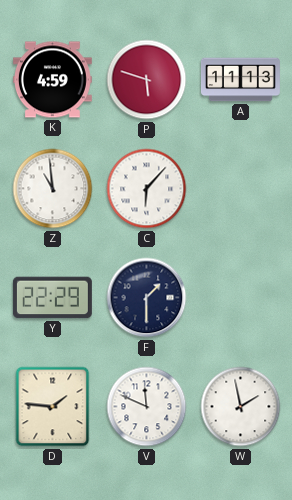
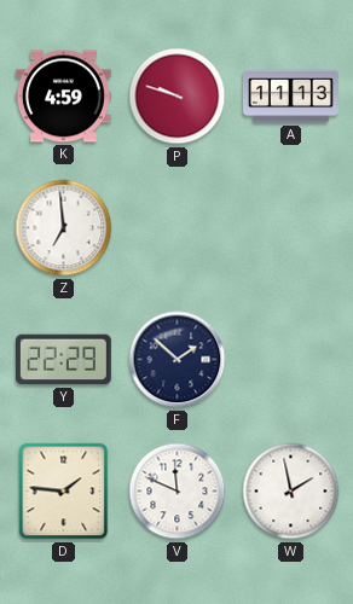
P: 5:48 -> 9:48
Z: 10:59 -> 6:59
C: 6:07 -> none
F: 1:30 -> 1:52
